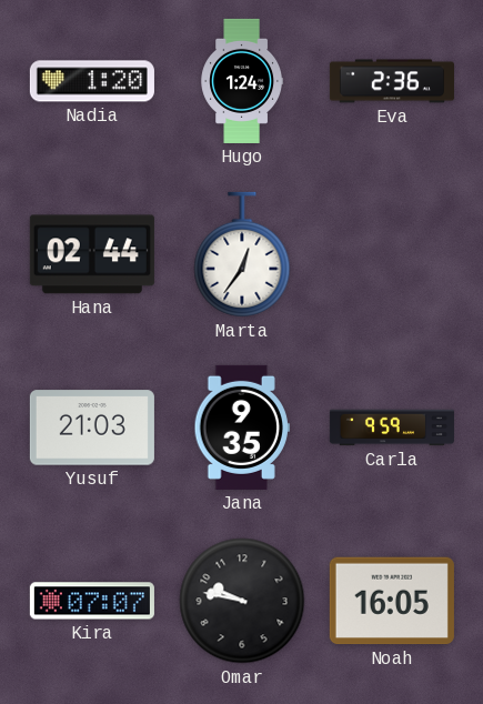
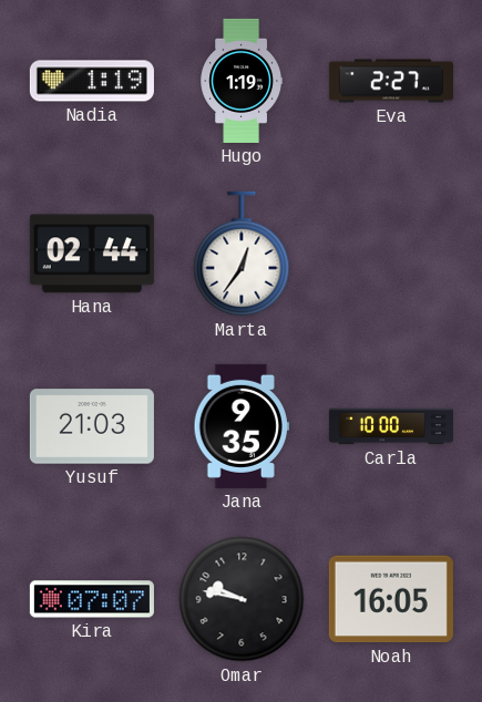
Nadia: 1:20 -> 1:19
Hugo: 1:24 -> 1:19
Eva: 2:36 -> 2:27
Carla: 9:59 -> 10:00
